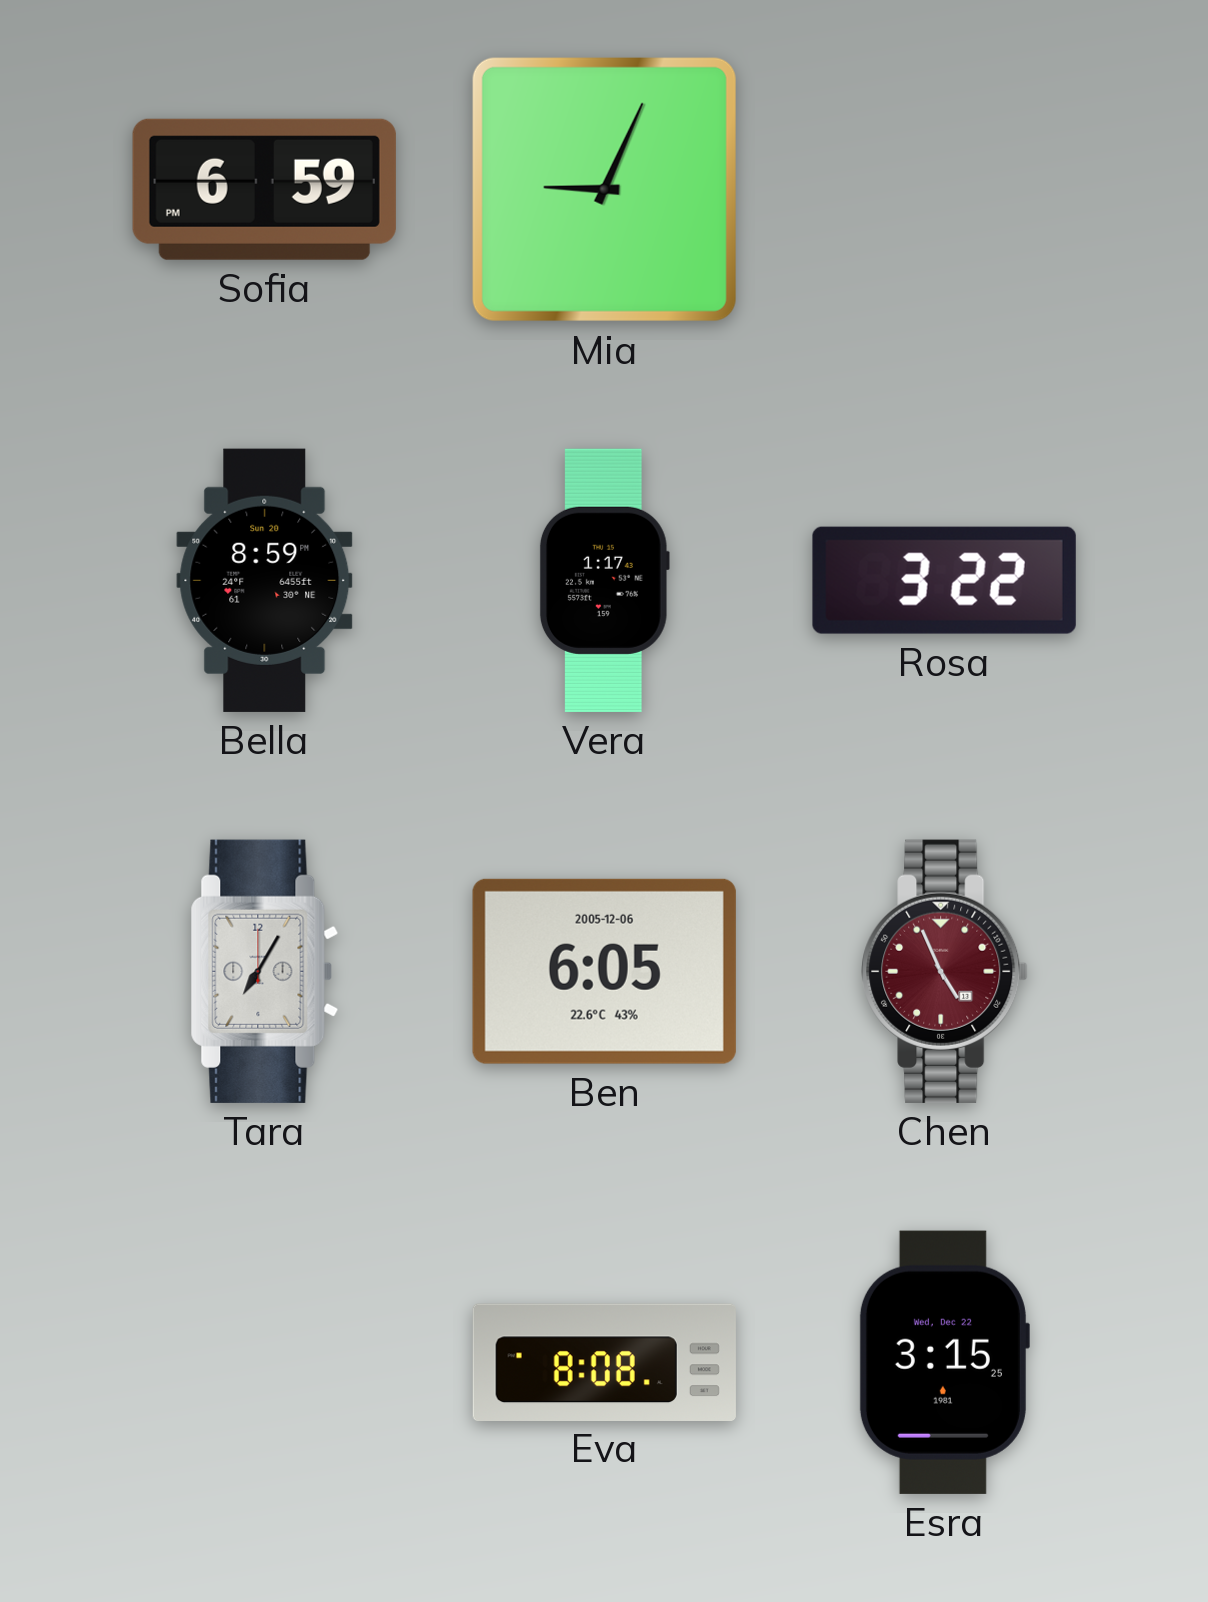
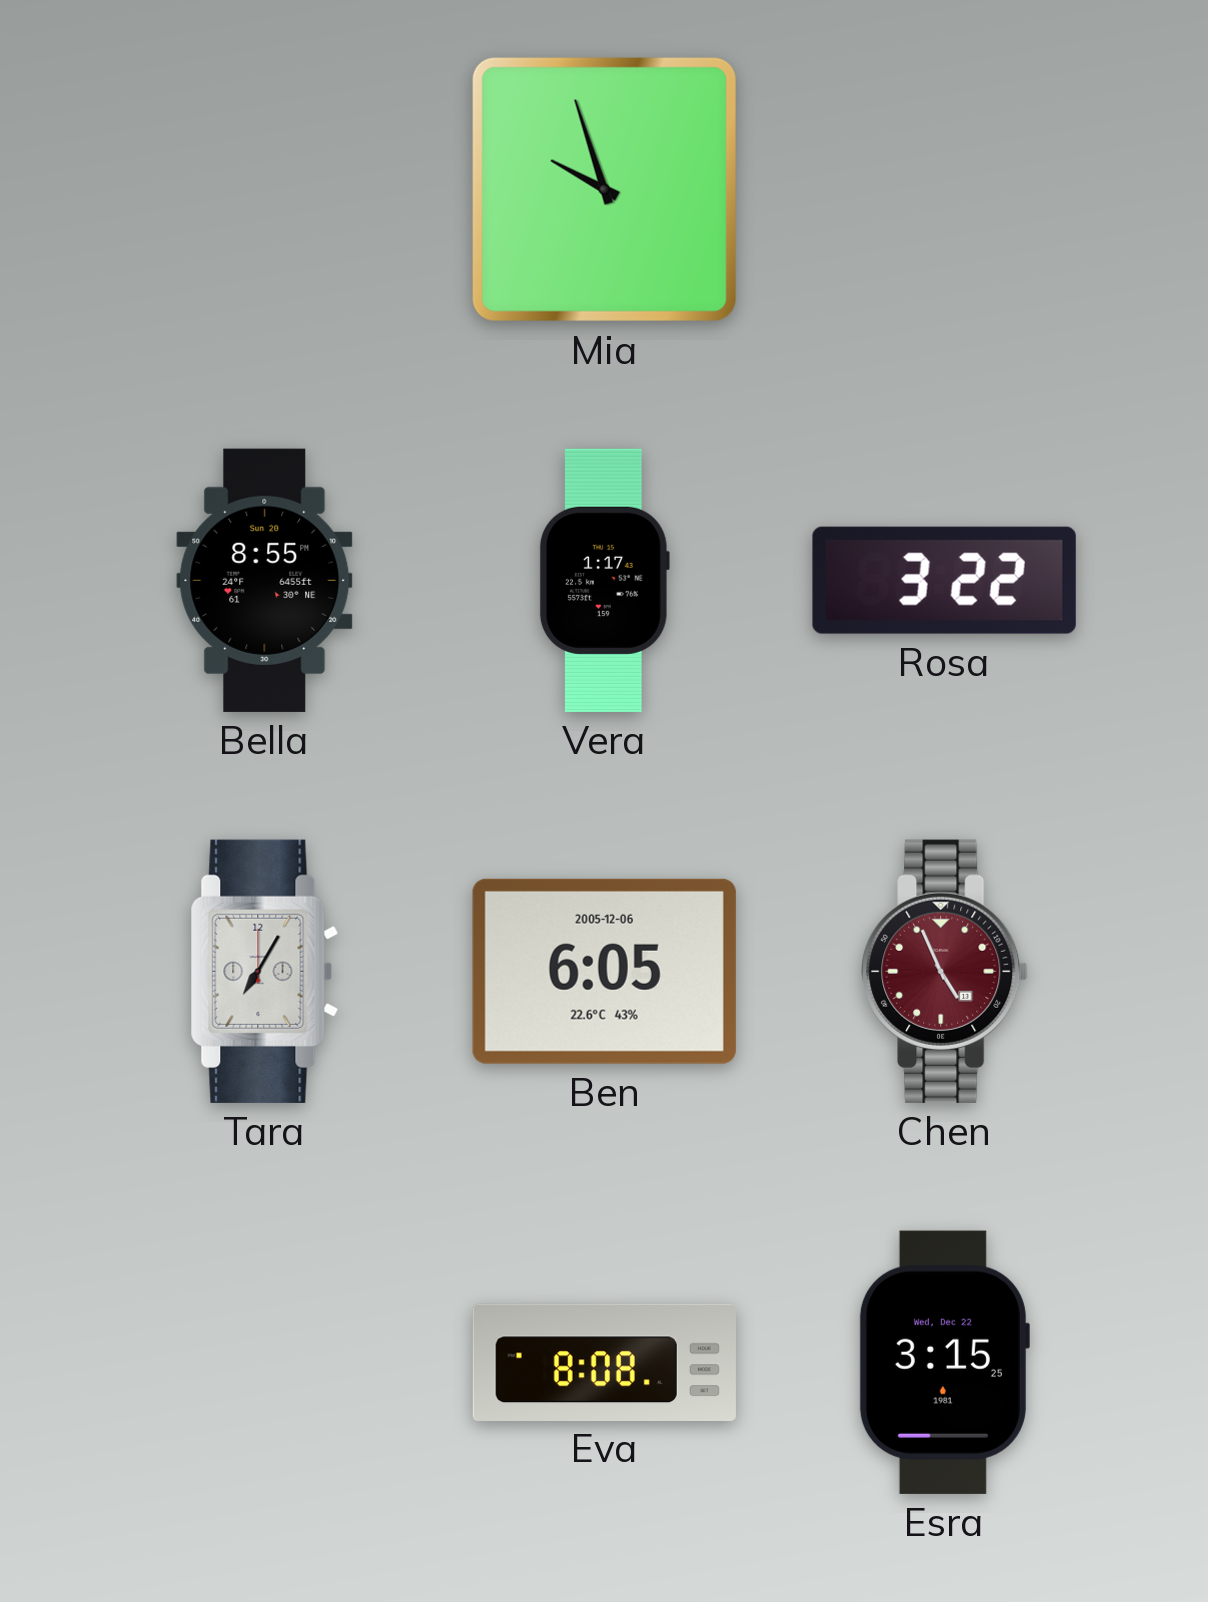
Sofia: 6:59 -> none
Mia: 9:04 -> 9:57
Bella: 8:59 -> 8:55
